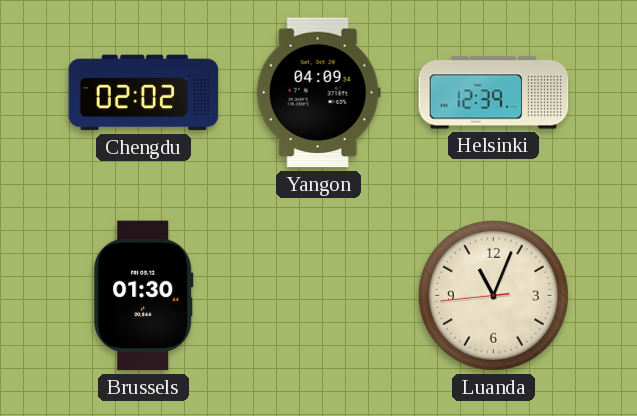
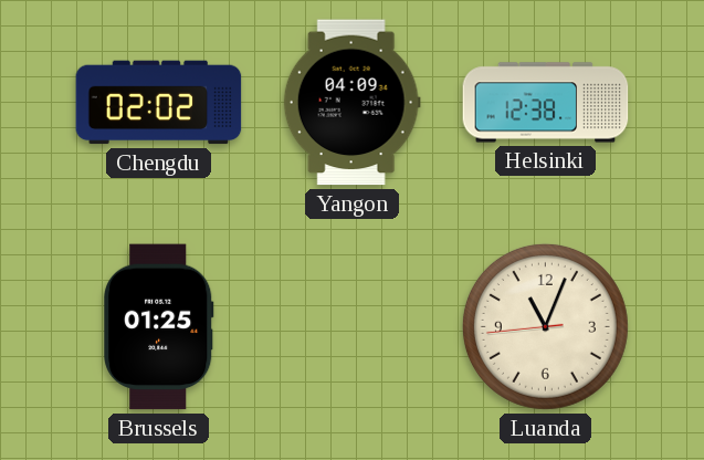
Helsinki: 12:39 -> 12:38
Brussels: 01:30 -> 01:25
